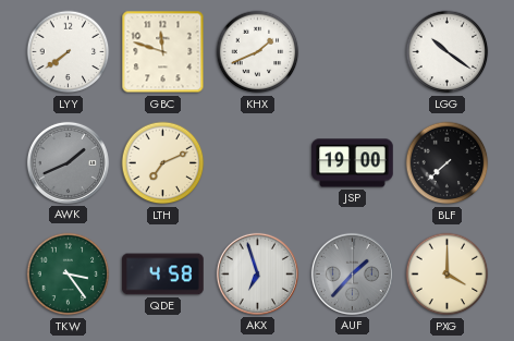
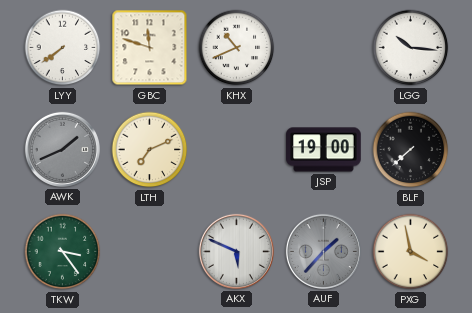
KHX: 1:41 -> 10:41
LGG: 10:21 -> 10:16
QDE: 4:58 -> none
AKX: 6:57 -> 5:49
PXG: 4:00 -> 3:58
